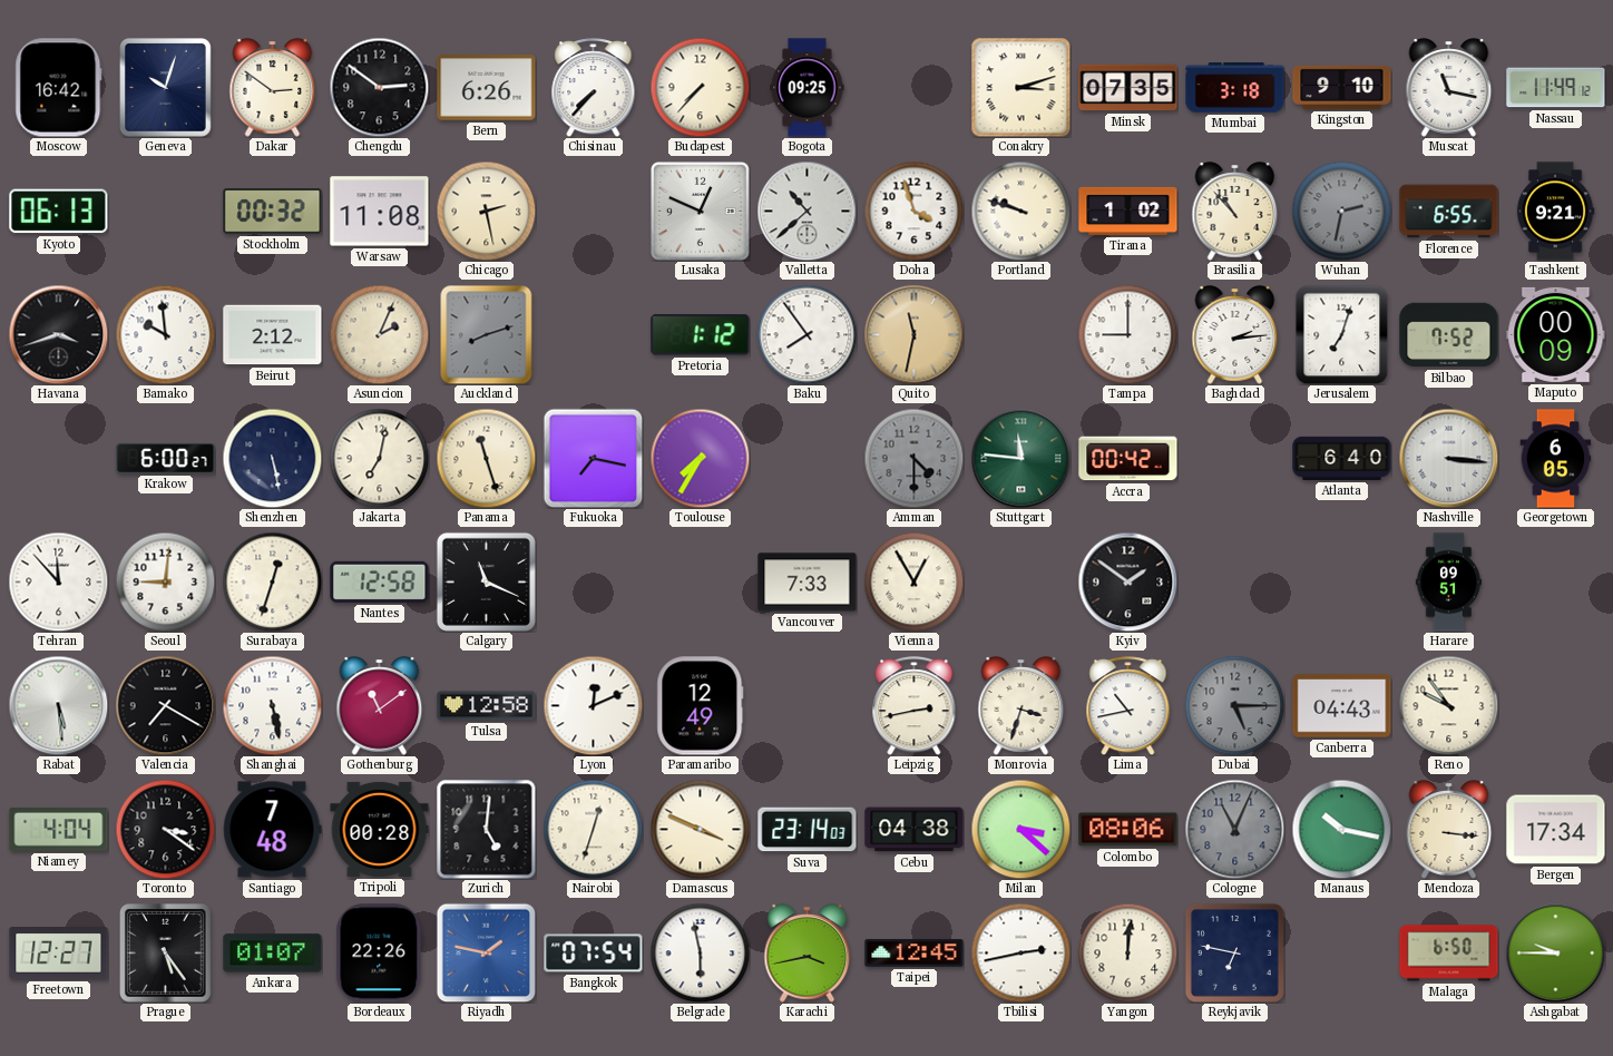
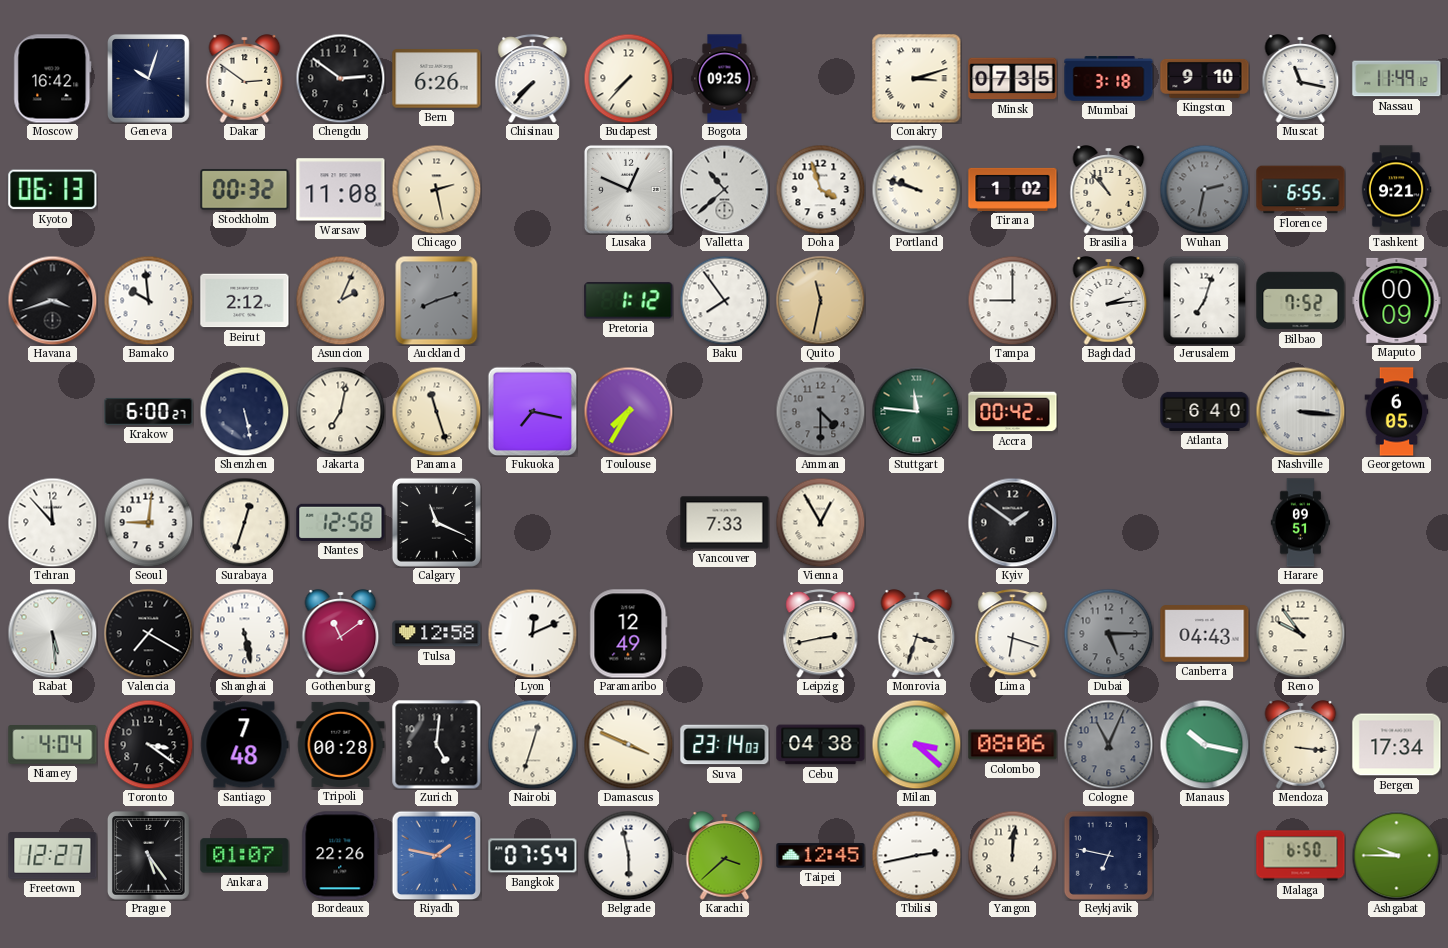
Lima: 10:43 -> 6:18
Karachi: 3:43 -> 3:38
